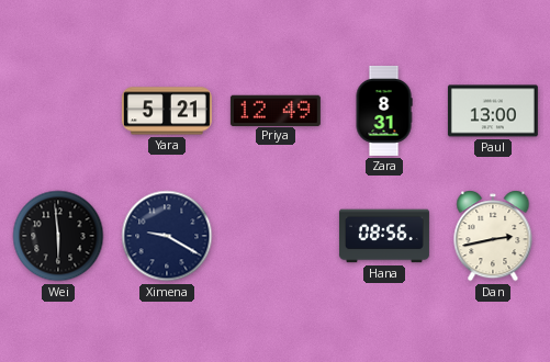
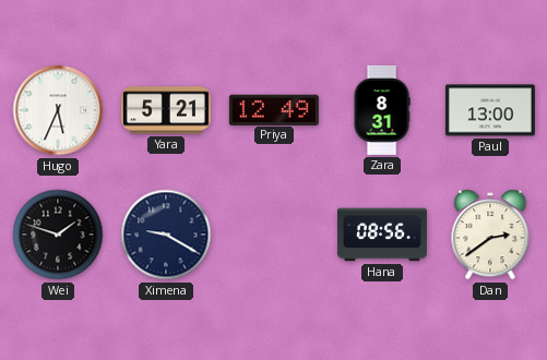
Hugo: none -> 5:34
Wei: 5:59 -> 1:48
Dan: 2:43 -> 2:39
